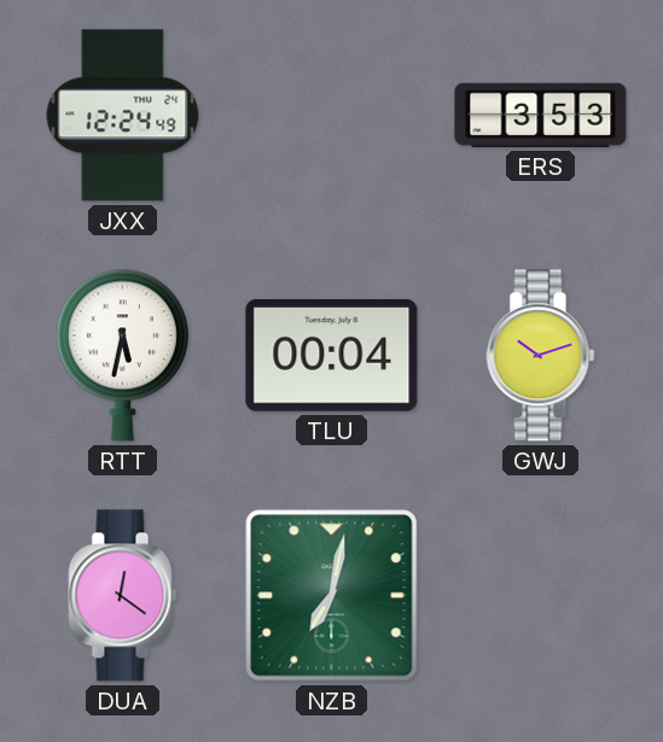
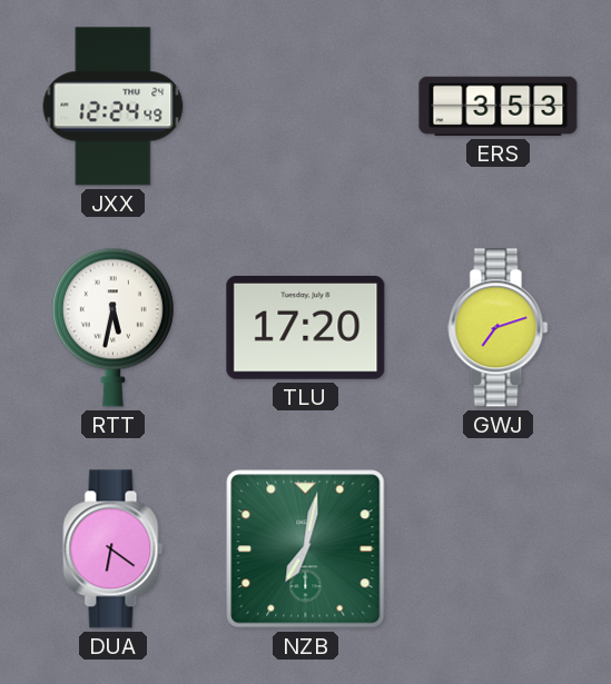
TLU: 00:04 -> 17:20
GWJ: 10:12 -> 7:12
DUA: 12:21 -> 6:21
